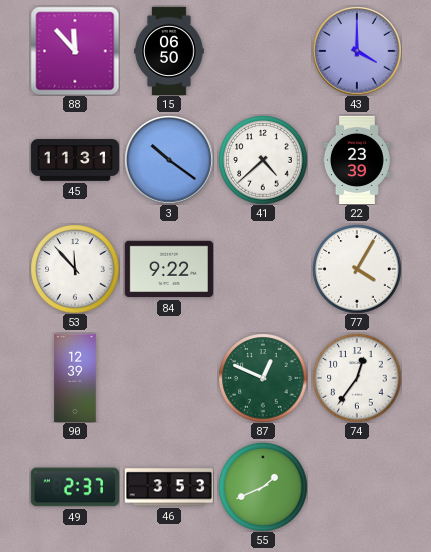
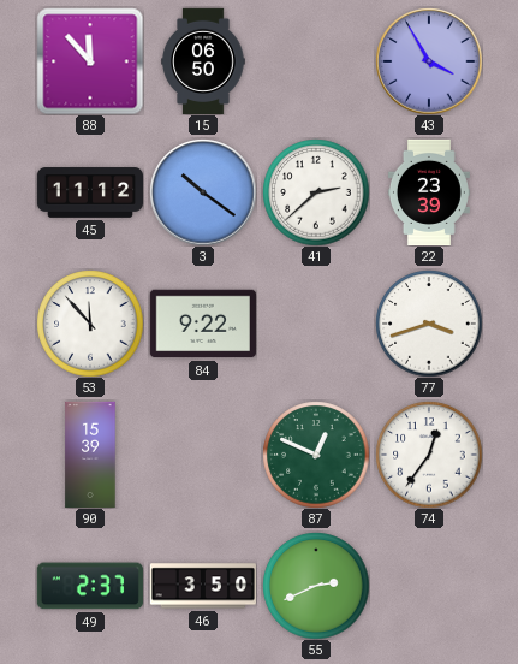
43: 4:00 -> 3:55
45: 11:31 -> 11:12
41: 4:38 -> 2:38
77: 4:05 -> 3:42
90: 12:39 -> 15:39
46: 3:53 -> 3:50
55: 1:41 -> 2:41
